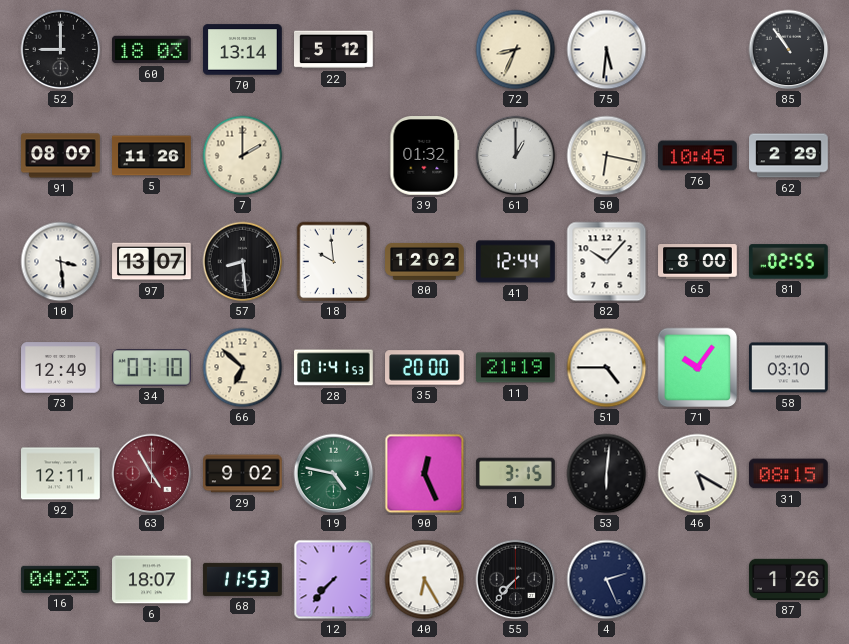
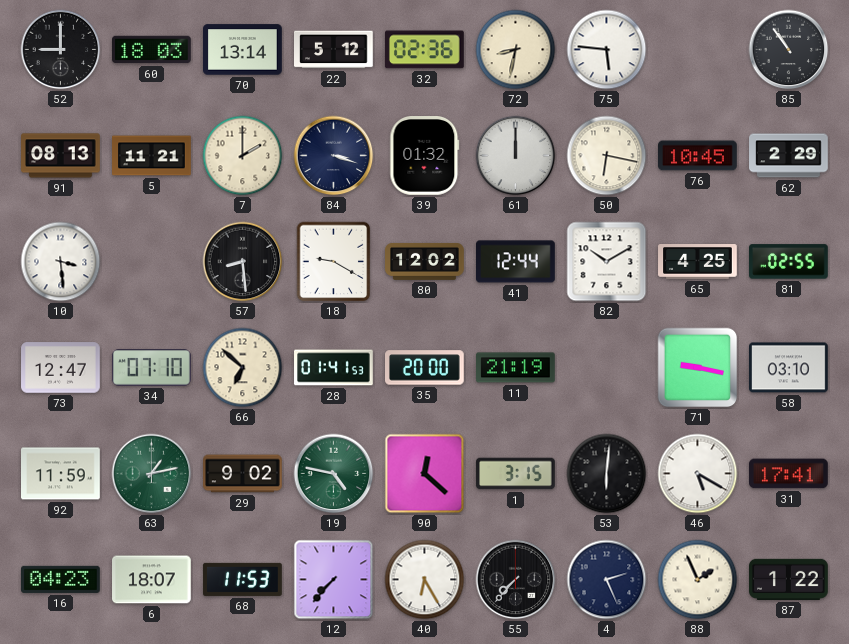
32: none -> 02:36
72: 8:34 -> 8:32
75: 5:31 -> 5:46
91: 08:09 -> 08:13
5: 11:26 -> 11:21
84: none -> 3:18
61: 1:00 -> 12:00
97: 13:07 -> none
18: 9:59 -> 9:20
82: 10:07 -> 10:10
65: 8:00 -> 4:25
73: 12:49 -> 12:47
51: 4:45 -> none
71: 10:06 -> 9:17
92: 12:11 -> 11:59
63: 4:55 -> 1:13
63 dial: burgundy -> green
90: 12:26 -> 12:22
31: 08:15 -> 17:41
88: none -> 1:56
87: 1:26 -> 1:22
